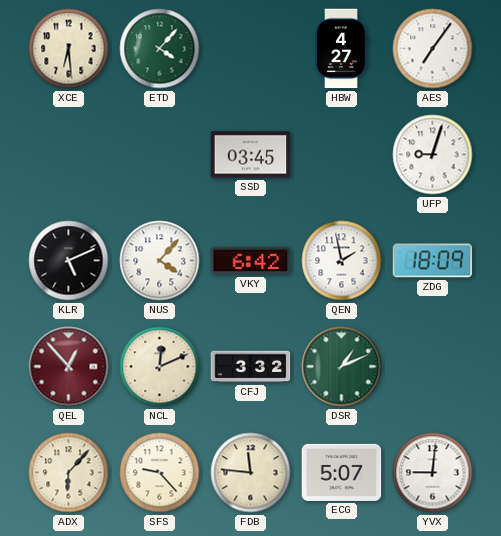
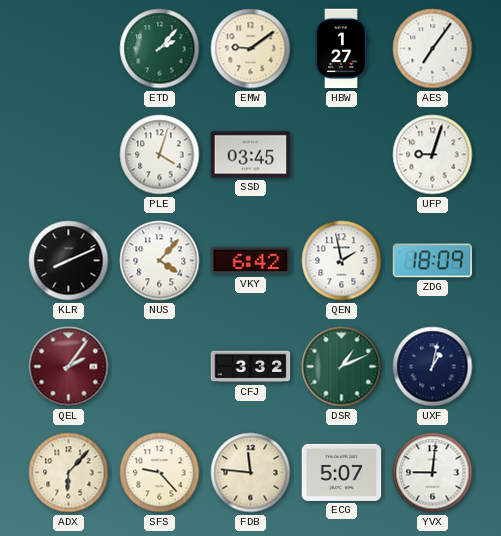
XCE: 6:29 -> none
ETD: 4:07 -> 2:07
EMW: none -> 9:09
HBW: 4:27 -> 1:27
PLE: none -> 4:03
KLR: 5:11 -> 8:11
QEL: 12:53 -> 2:06
NCL: 12:11 -> none
UXF: none -> 1:02
